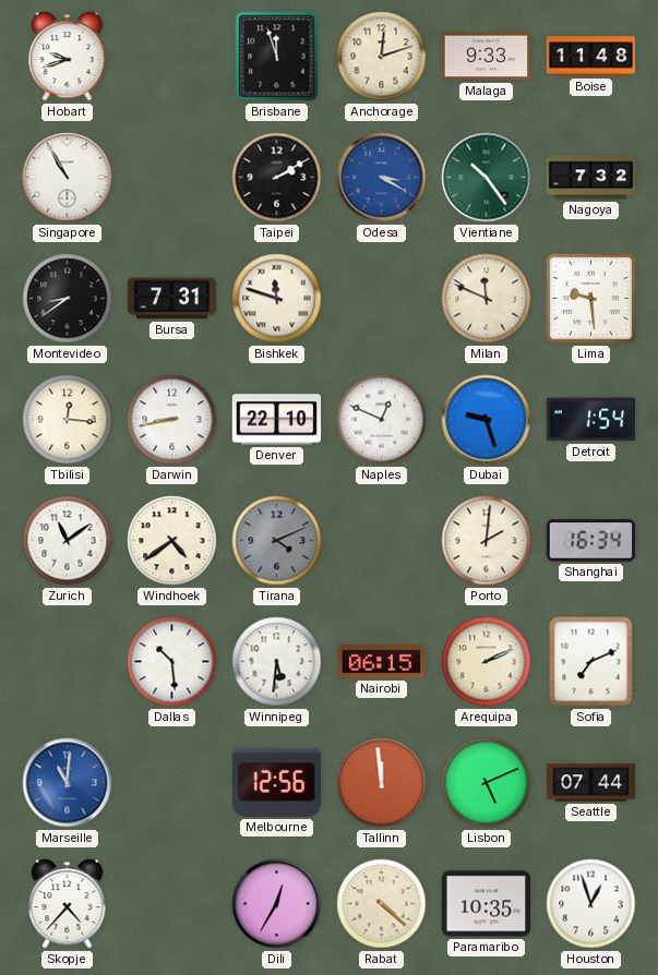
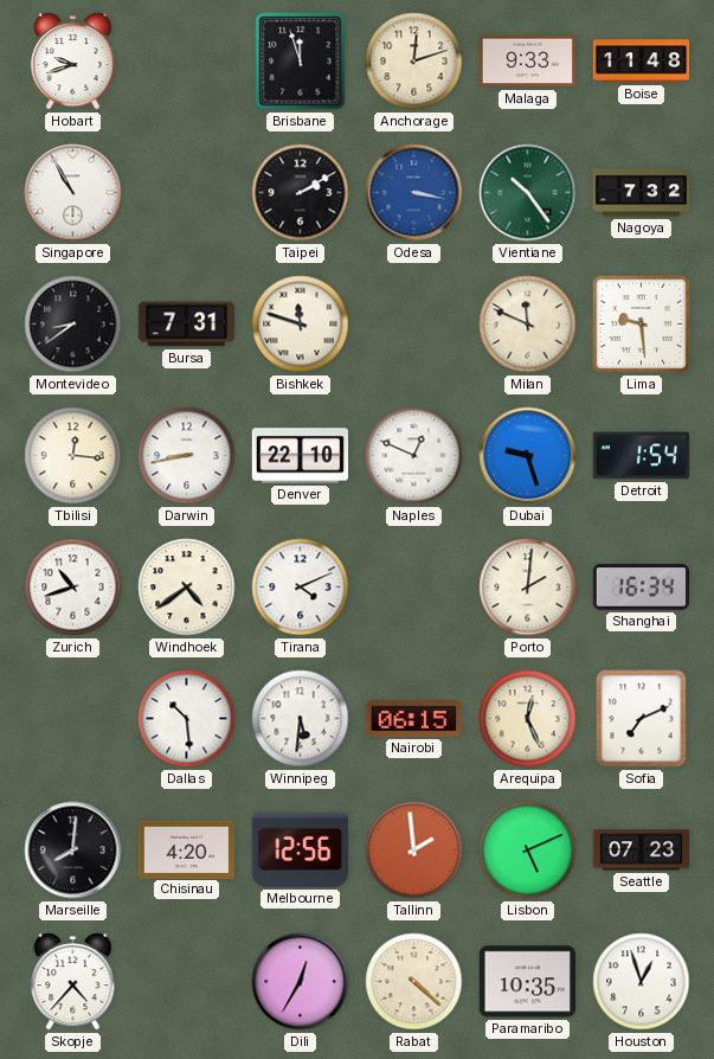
Odesa: 3:20 -> 3:17
Zurich: 11:09 -> 10:42
Tirana dial: grey -> white
Arequipa: 2:11 -> 12:26
Marseille: 11:01 -> 8:01
Marseille dial: blue -> black
Chisinau: none -> 4:20
Tallinn: 11:59 -> 1:59
Seattle: 07:44 -> 07:23
